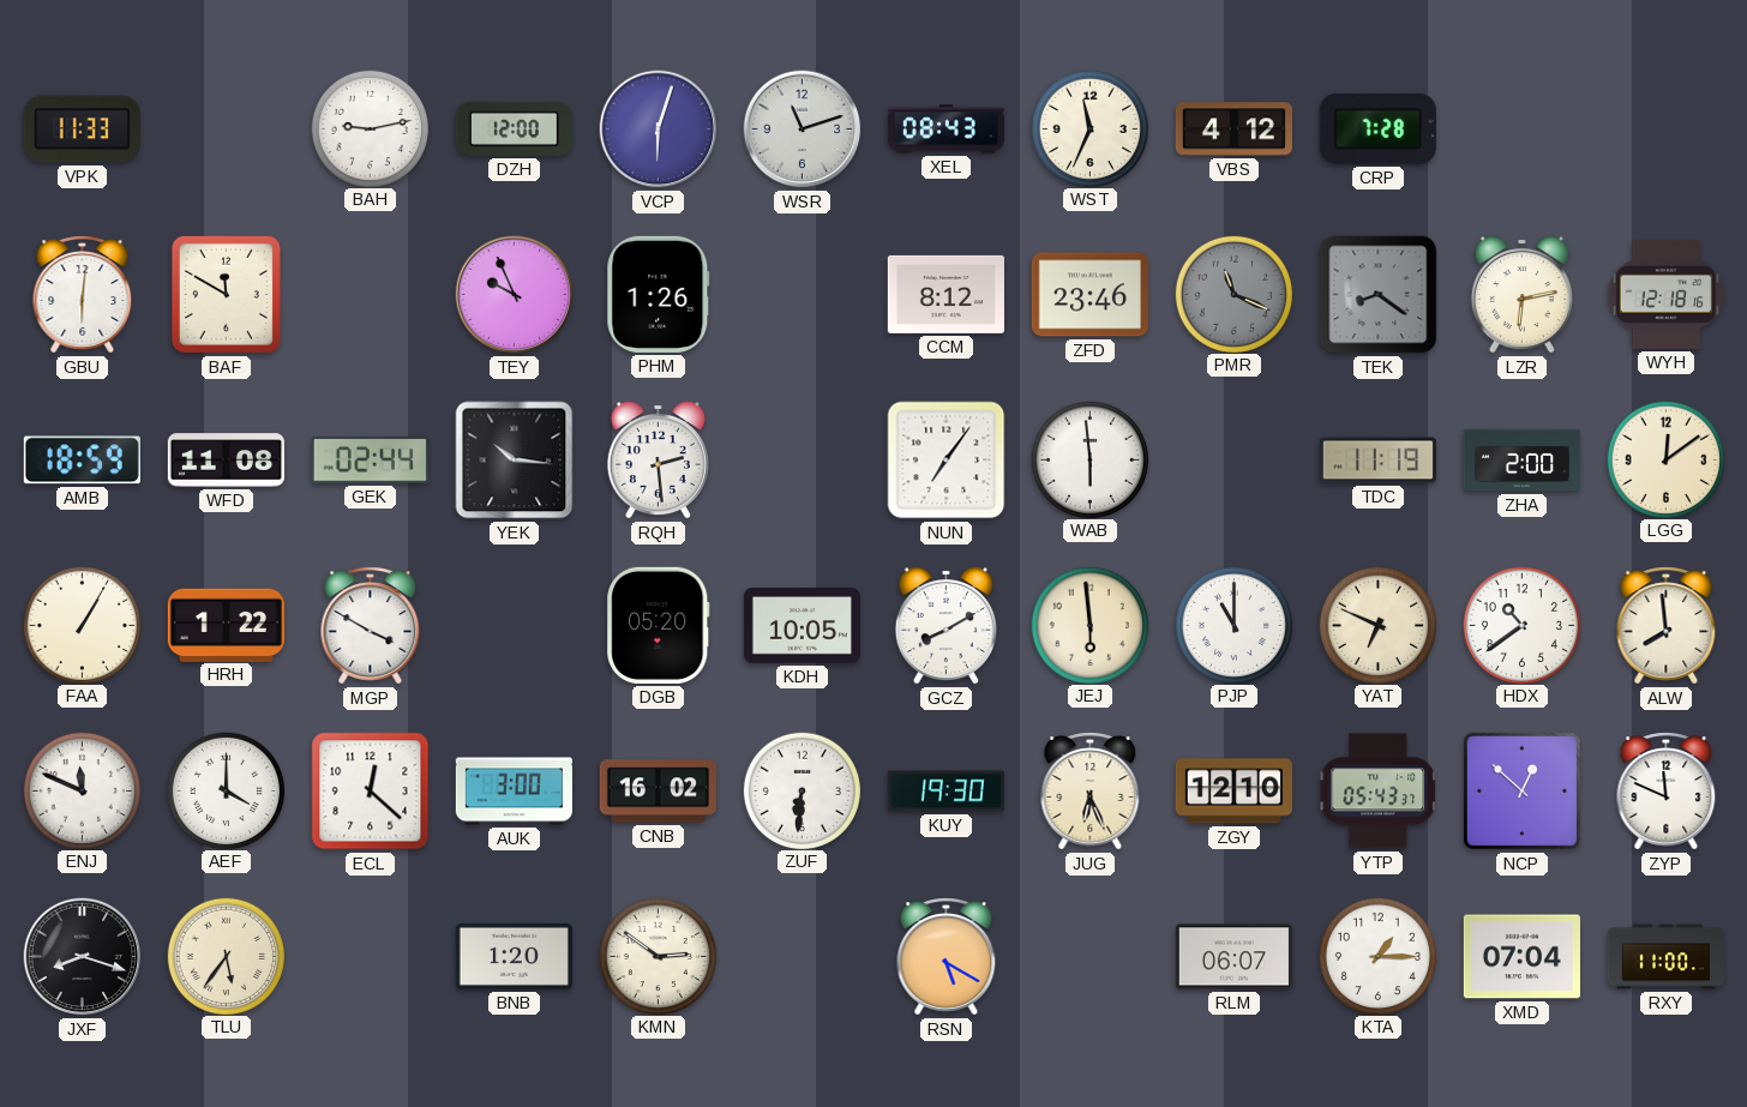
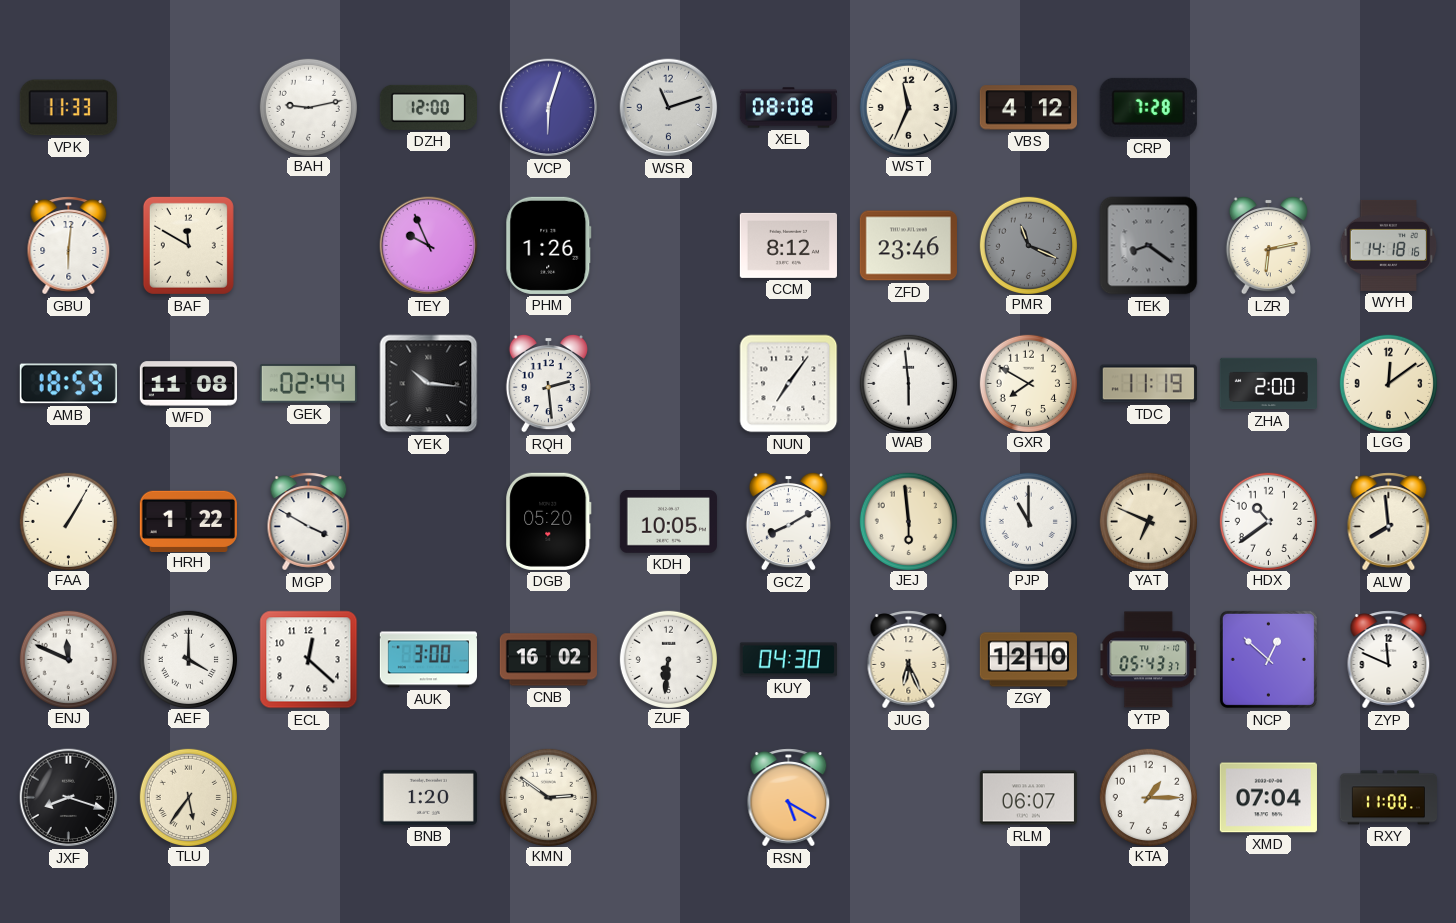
XEL: 08:43 -> 08:08
WYH: 12:18 -> 14:18
GXR: none -> 7:50
KUY: 19:30 -> 04:30
